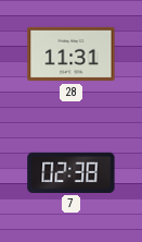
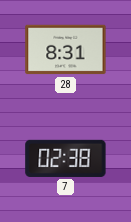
28: 11:31 -> 8:31
